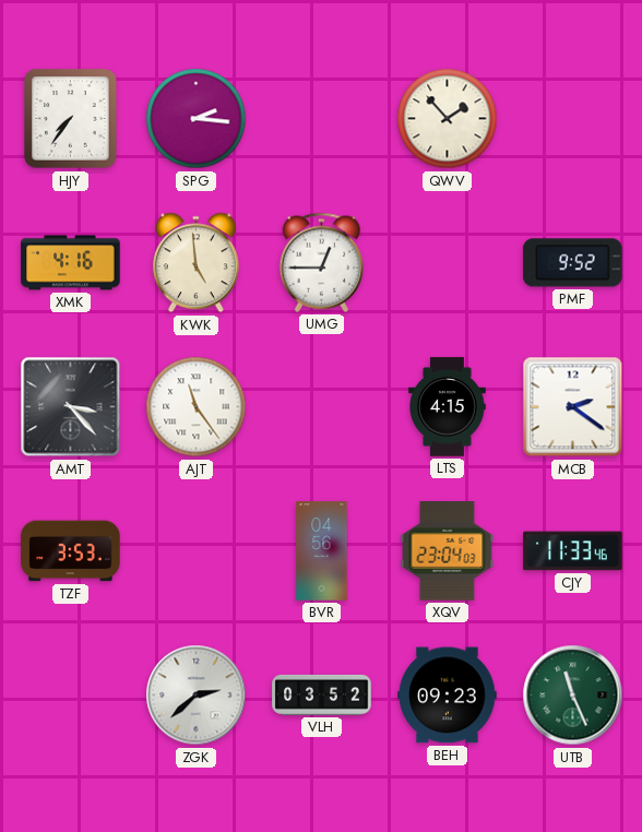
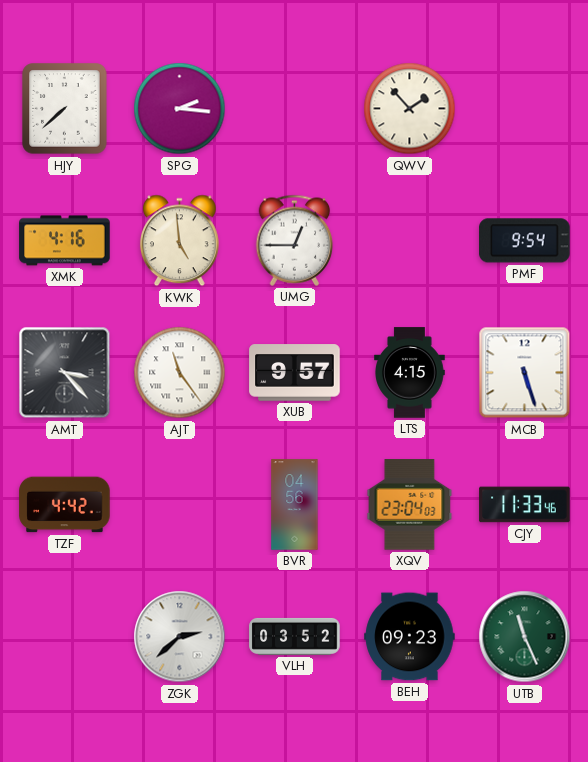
HJY: 7:36 -> 7:38
PMF: 9:52 -> 9:54
XUB: none -> 9:57
MCB: 2:21 -> 5:27
TZF: 3:53 -> 4:42
